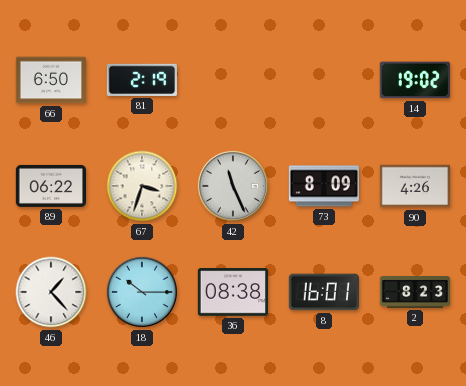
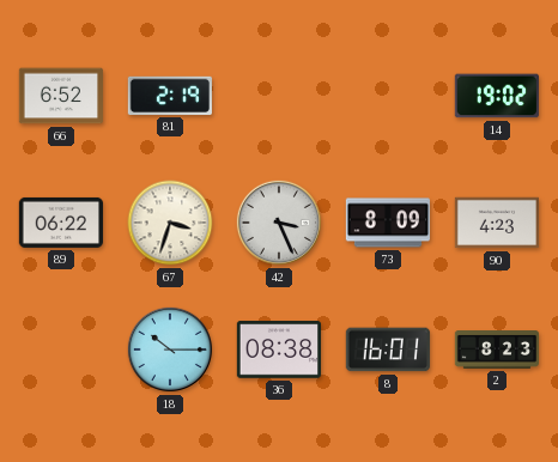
66: 6:50 -> 6:52
42: 11:26 -> 3:26
90: 4:26 -> 4:23
46: 1:23 -> none
